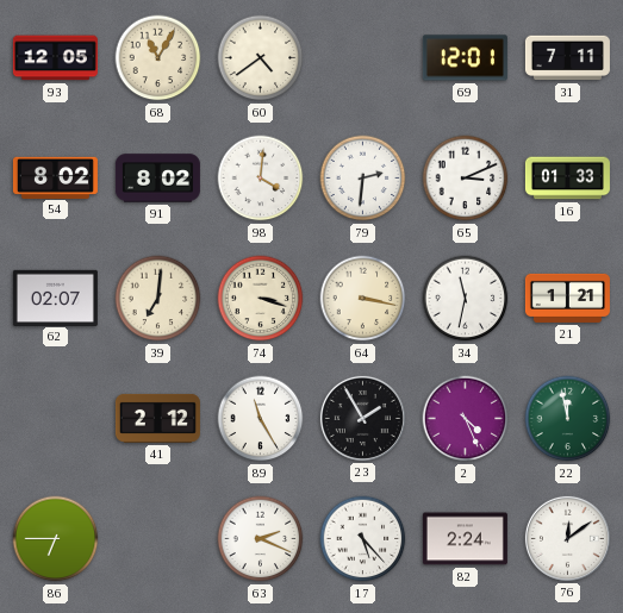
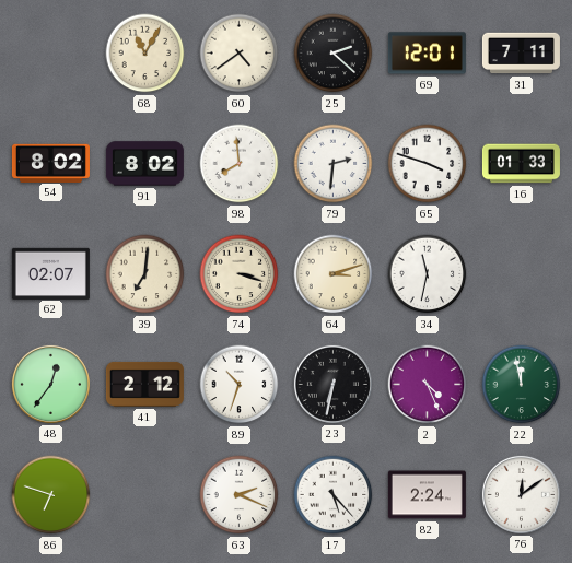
93: 12:05 -> none
25: none -> 2:22
98: 4:01 -> 7:59
65: 3:11 -> 3:48
64: 3:17 -> 3:12
21: 1:21 -> none
48: none -> 12:36
89: 11:25 -> 10:33
23: 1:55 -> 6:32
86: 6:45 -> 6:48
